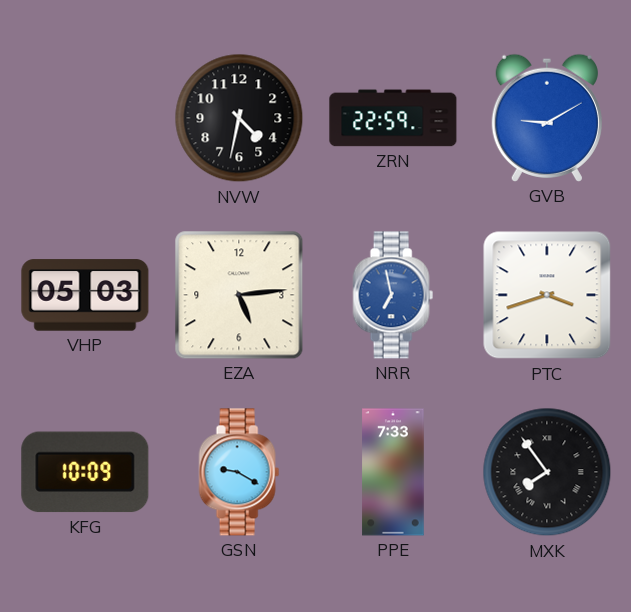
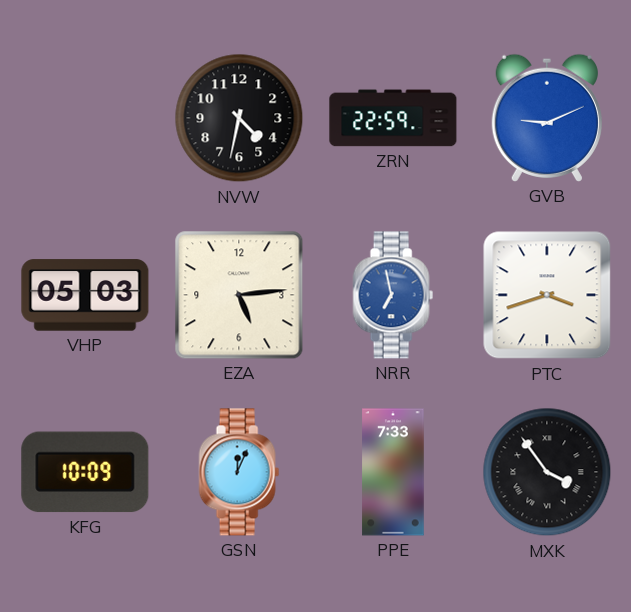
GVB: 9:10 -> 9:11
GSN: 9:20 -> 12:04
MXK: 7:54 -> 3:54
